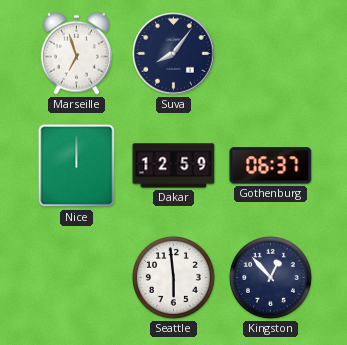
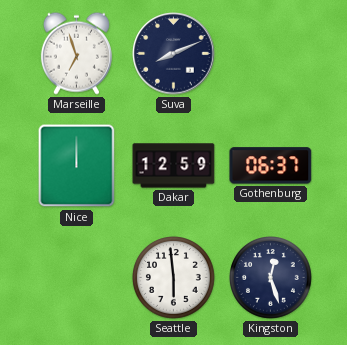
Suva: 8:06 -> 8:11
Kingston: 12:53 -> 12:27
